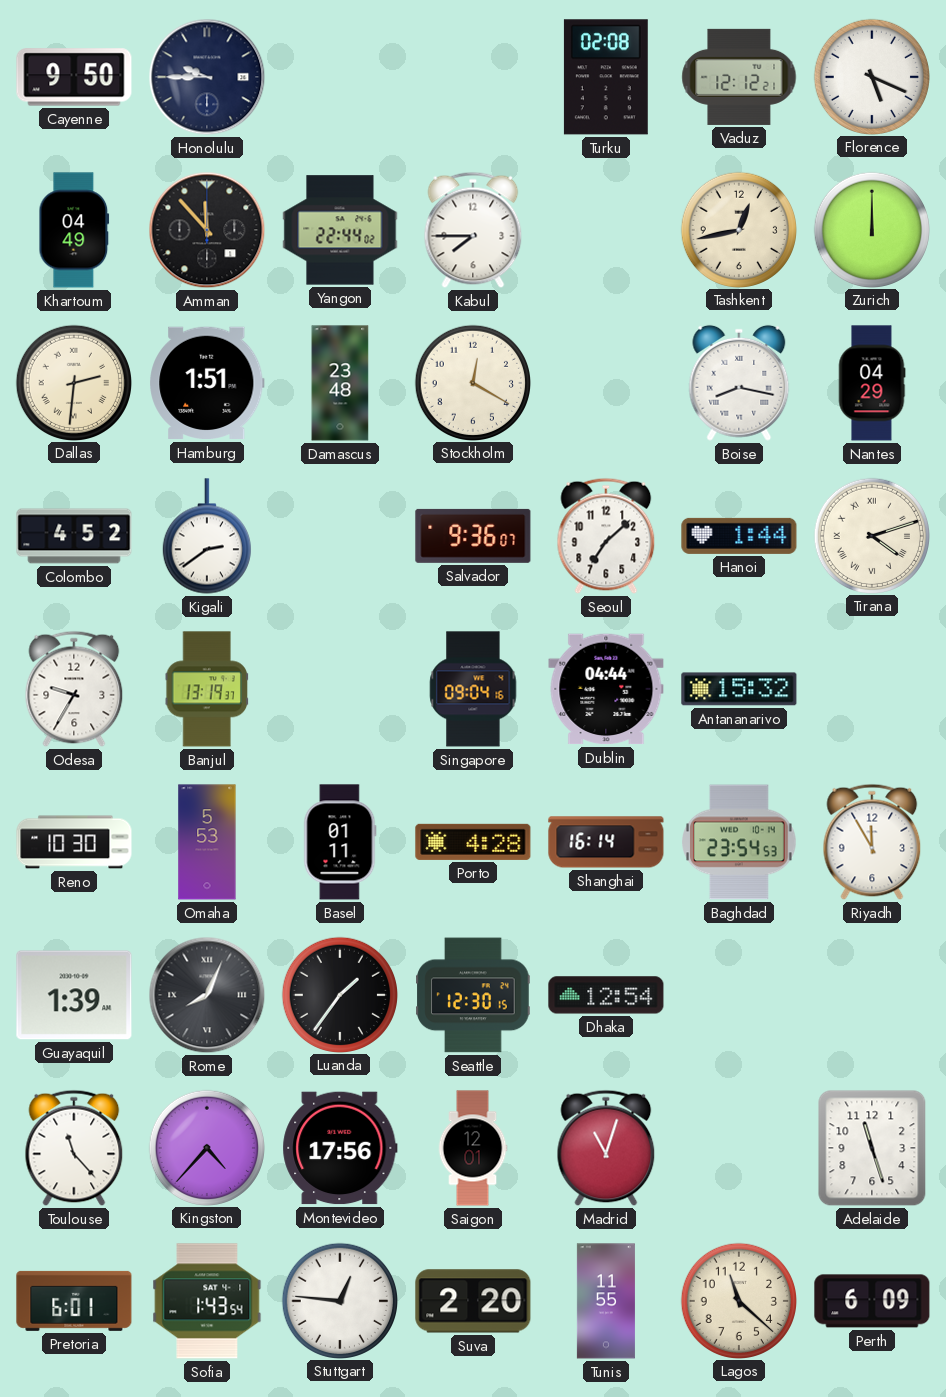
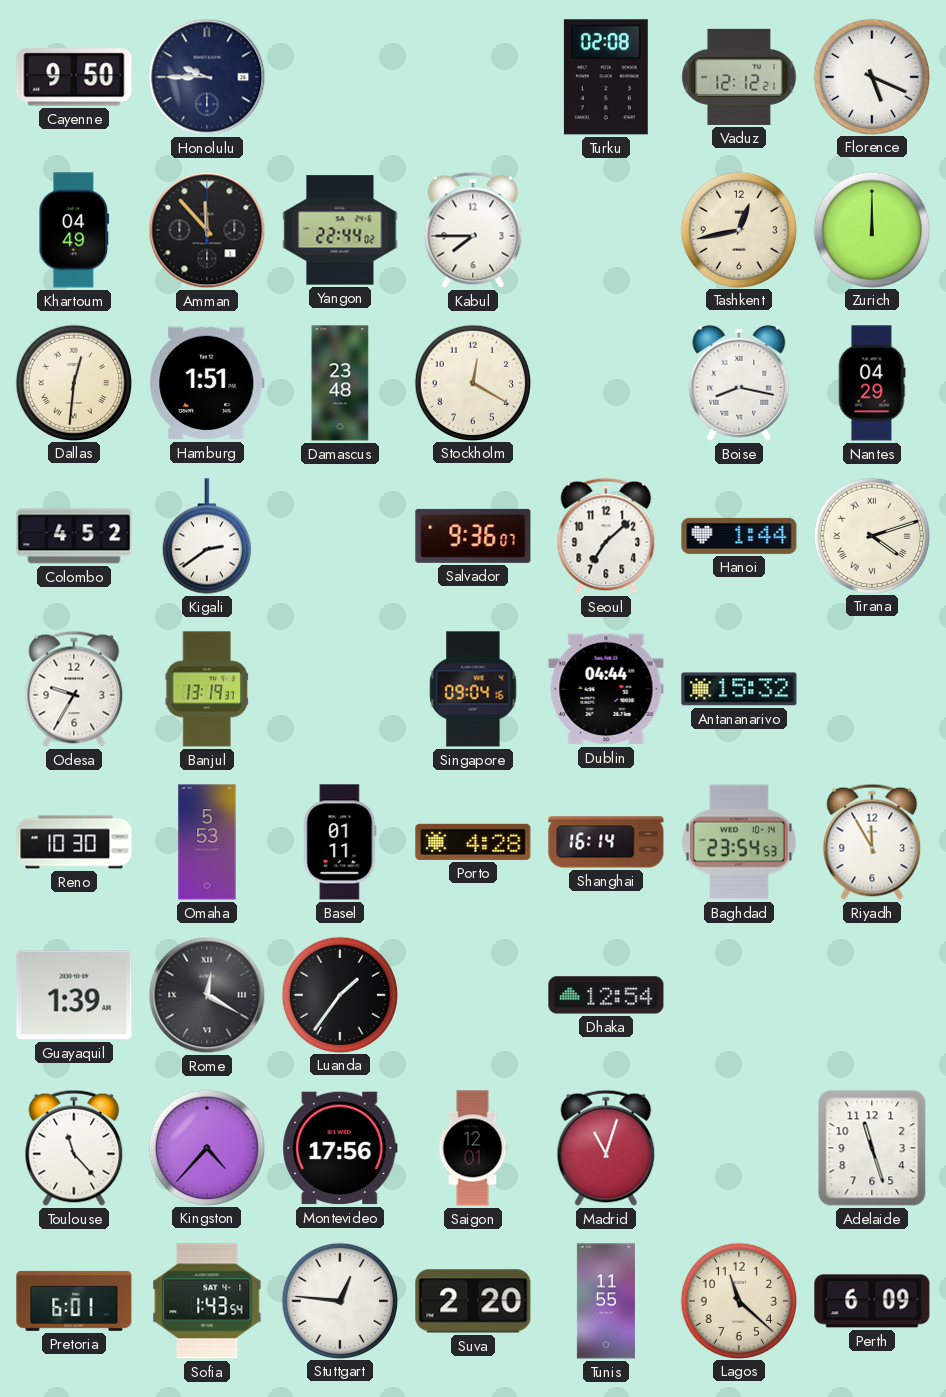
Dallas: 2:31 -> 12:31
Rome: 8:04 -> 12:20
Seattle: 12:30 -> none
